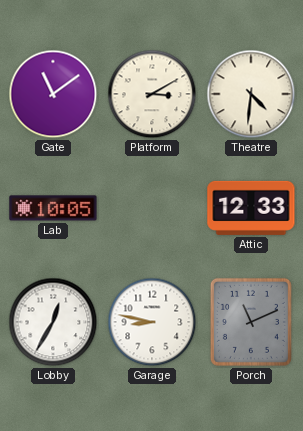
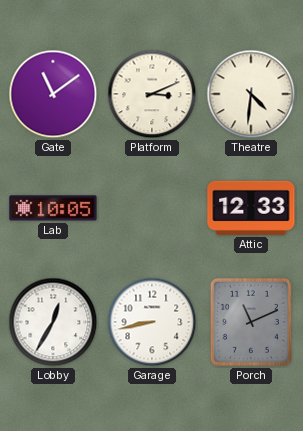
Platform: 3:10 -> 3:11
Garage: 8:47 -> 8:43
